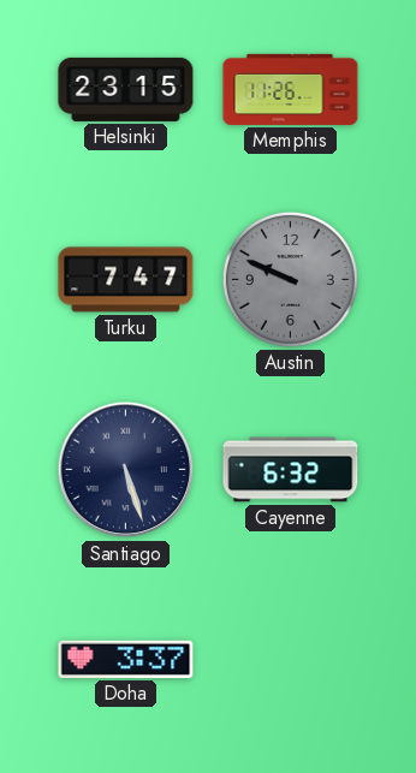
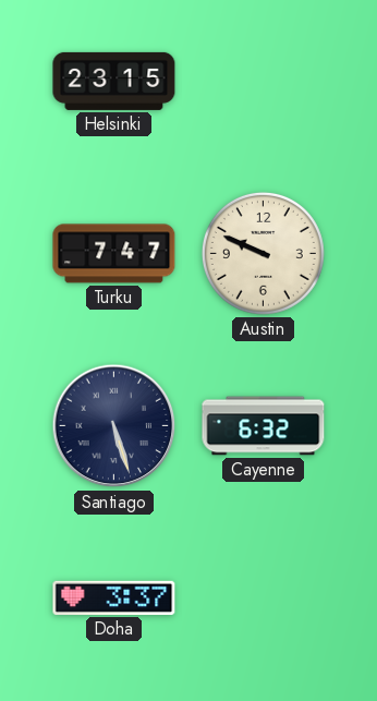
Memphis: 11:26 -> none
Austin dial: grey -> cream
